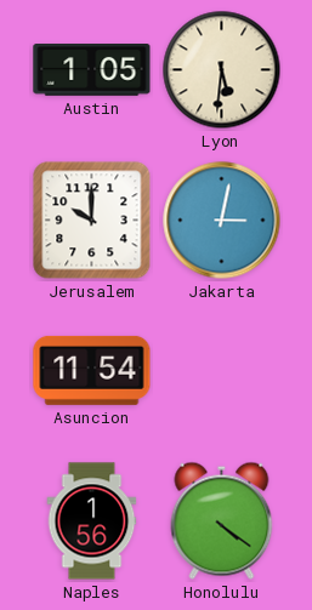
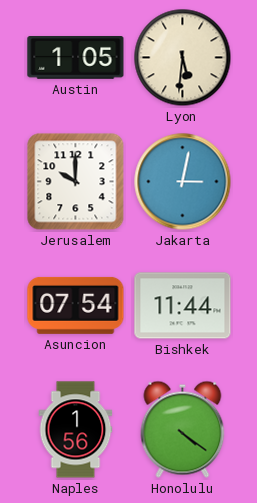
Asuncion: 11:54 -> 07:54
Bishkek: none -> 11:44
